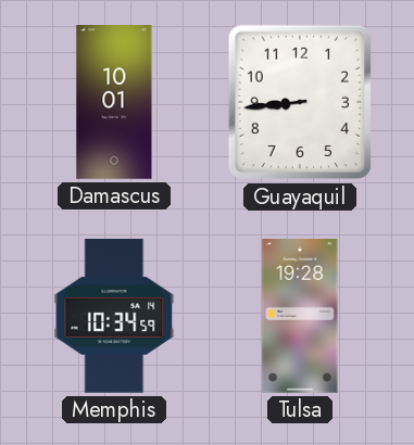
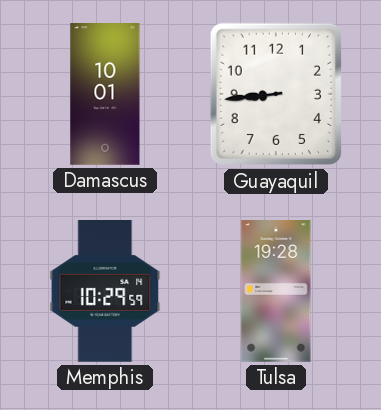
Memphis: 10:34 -> 10:29
